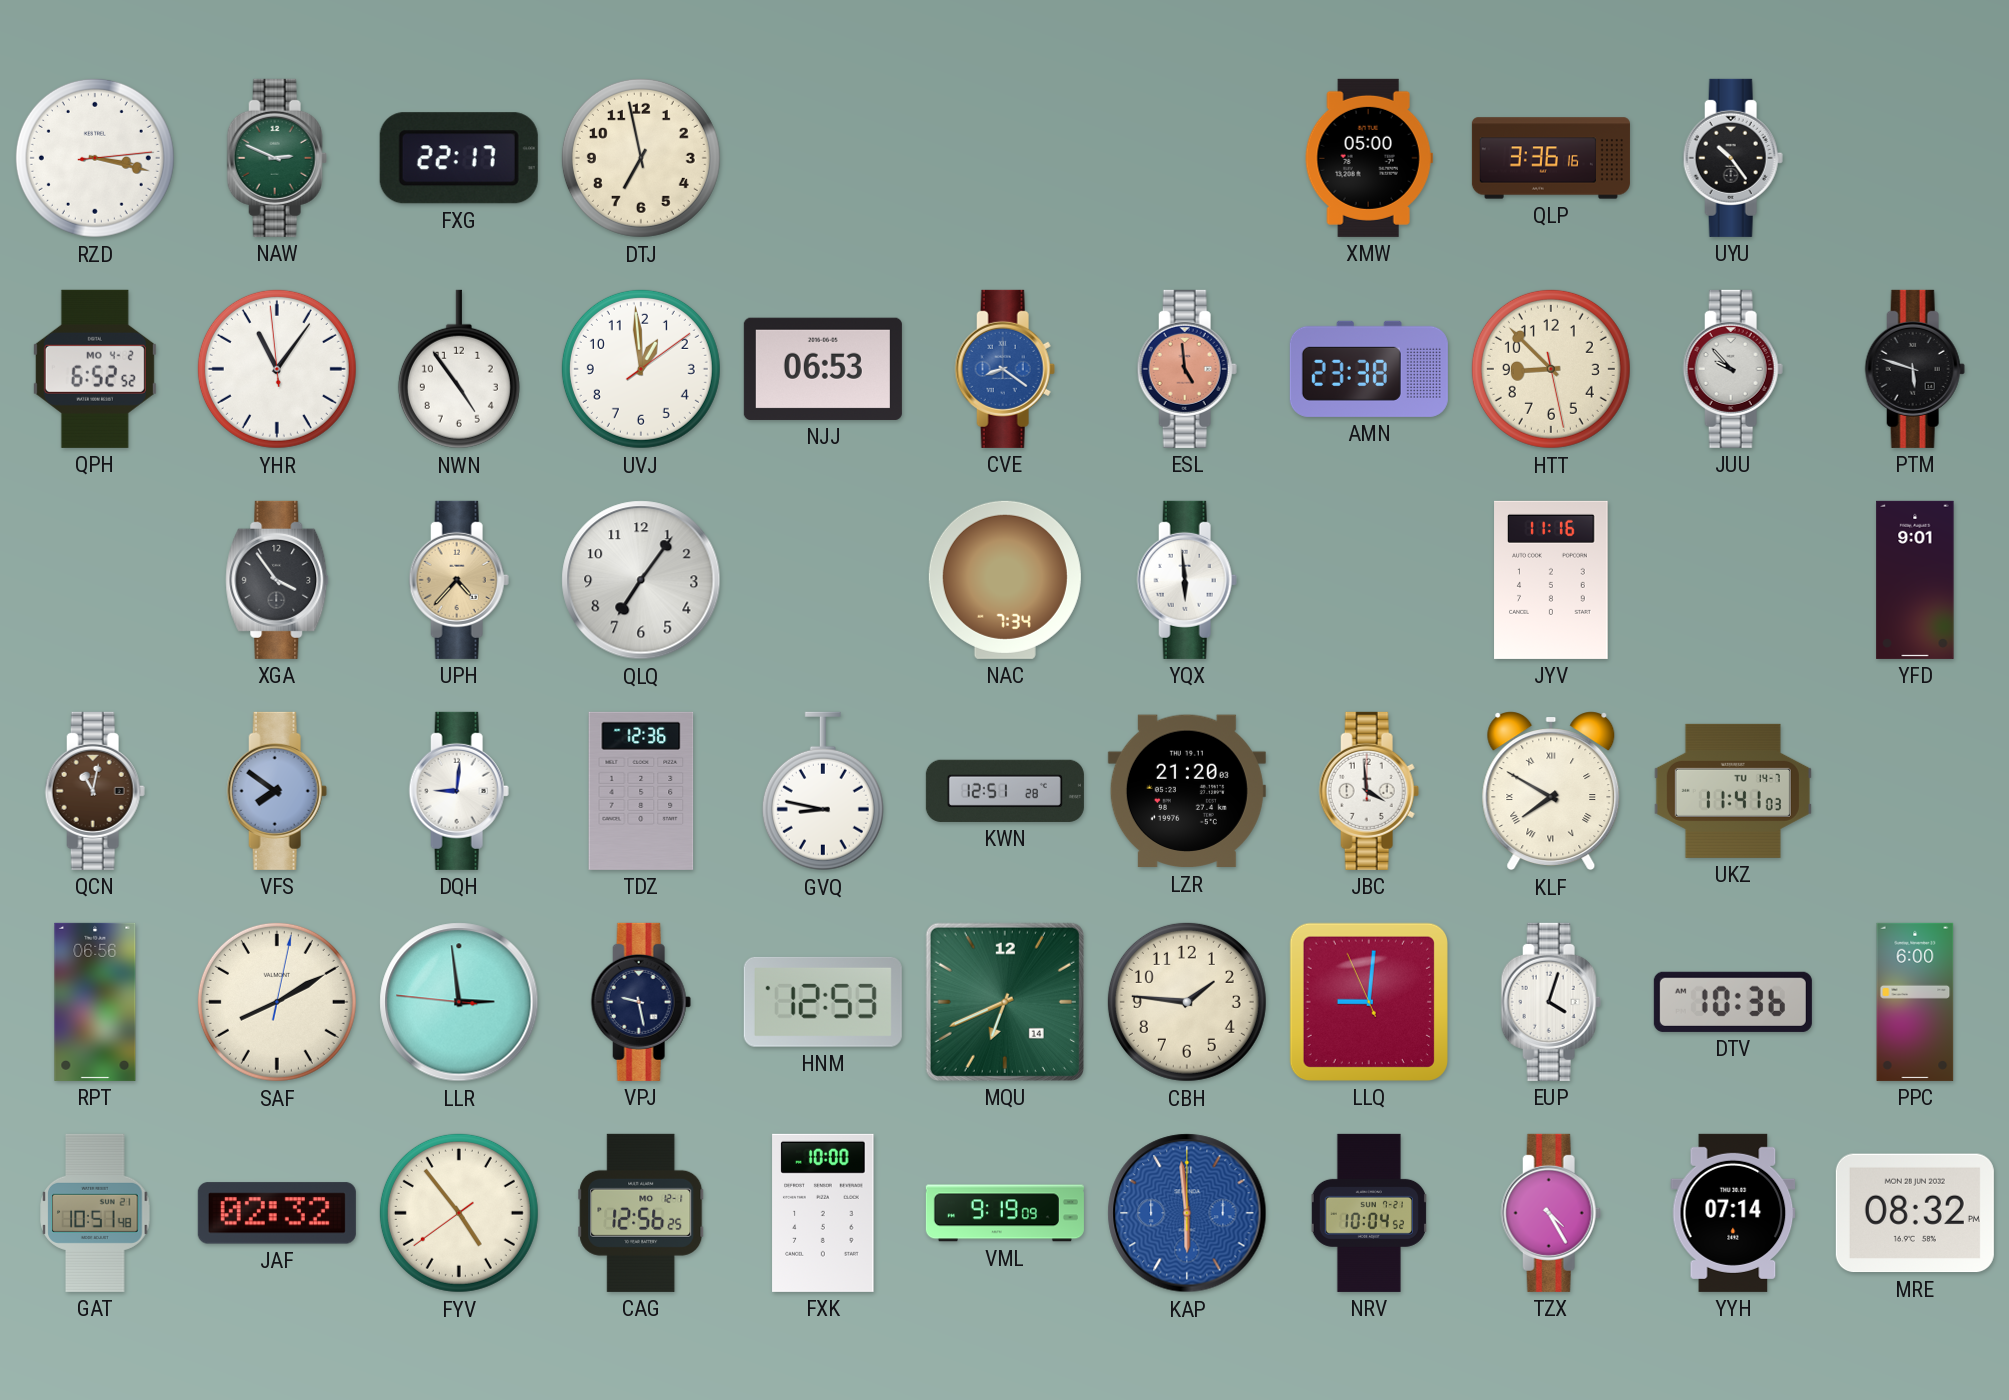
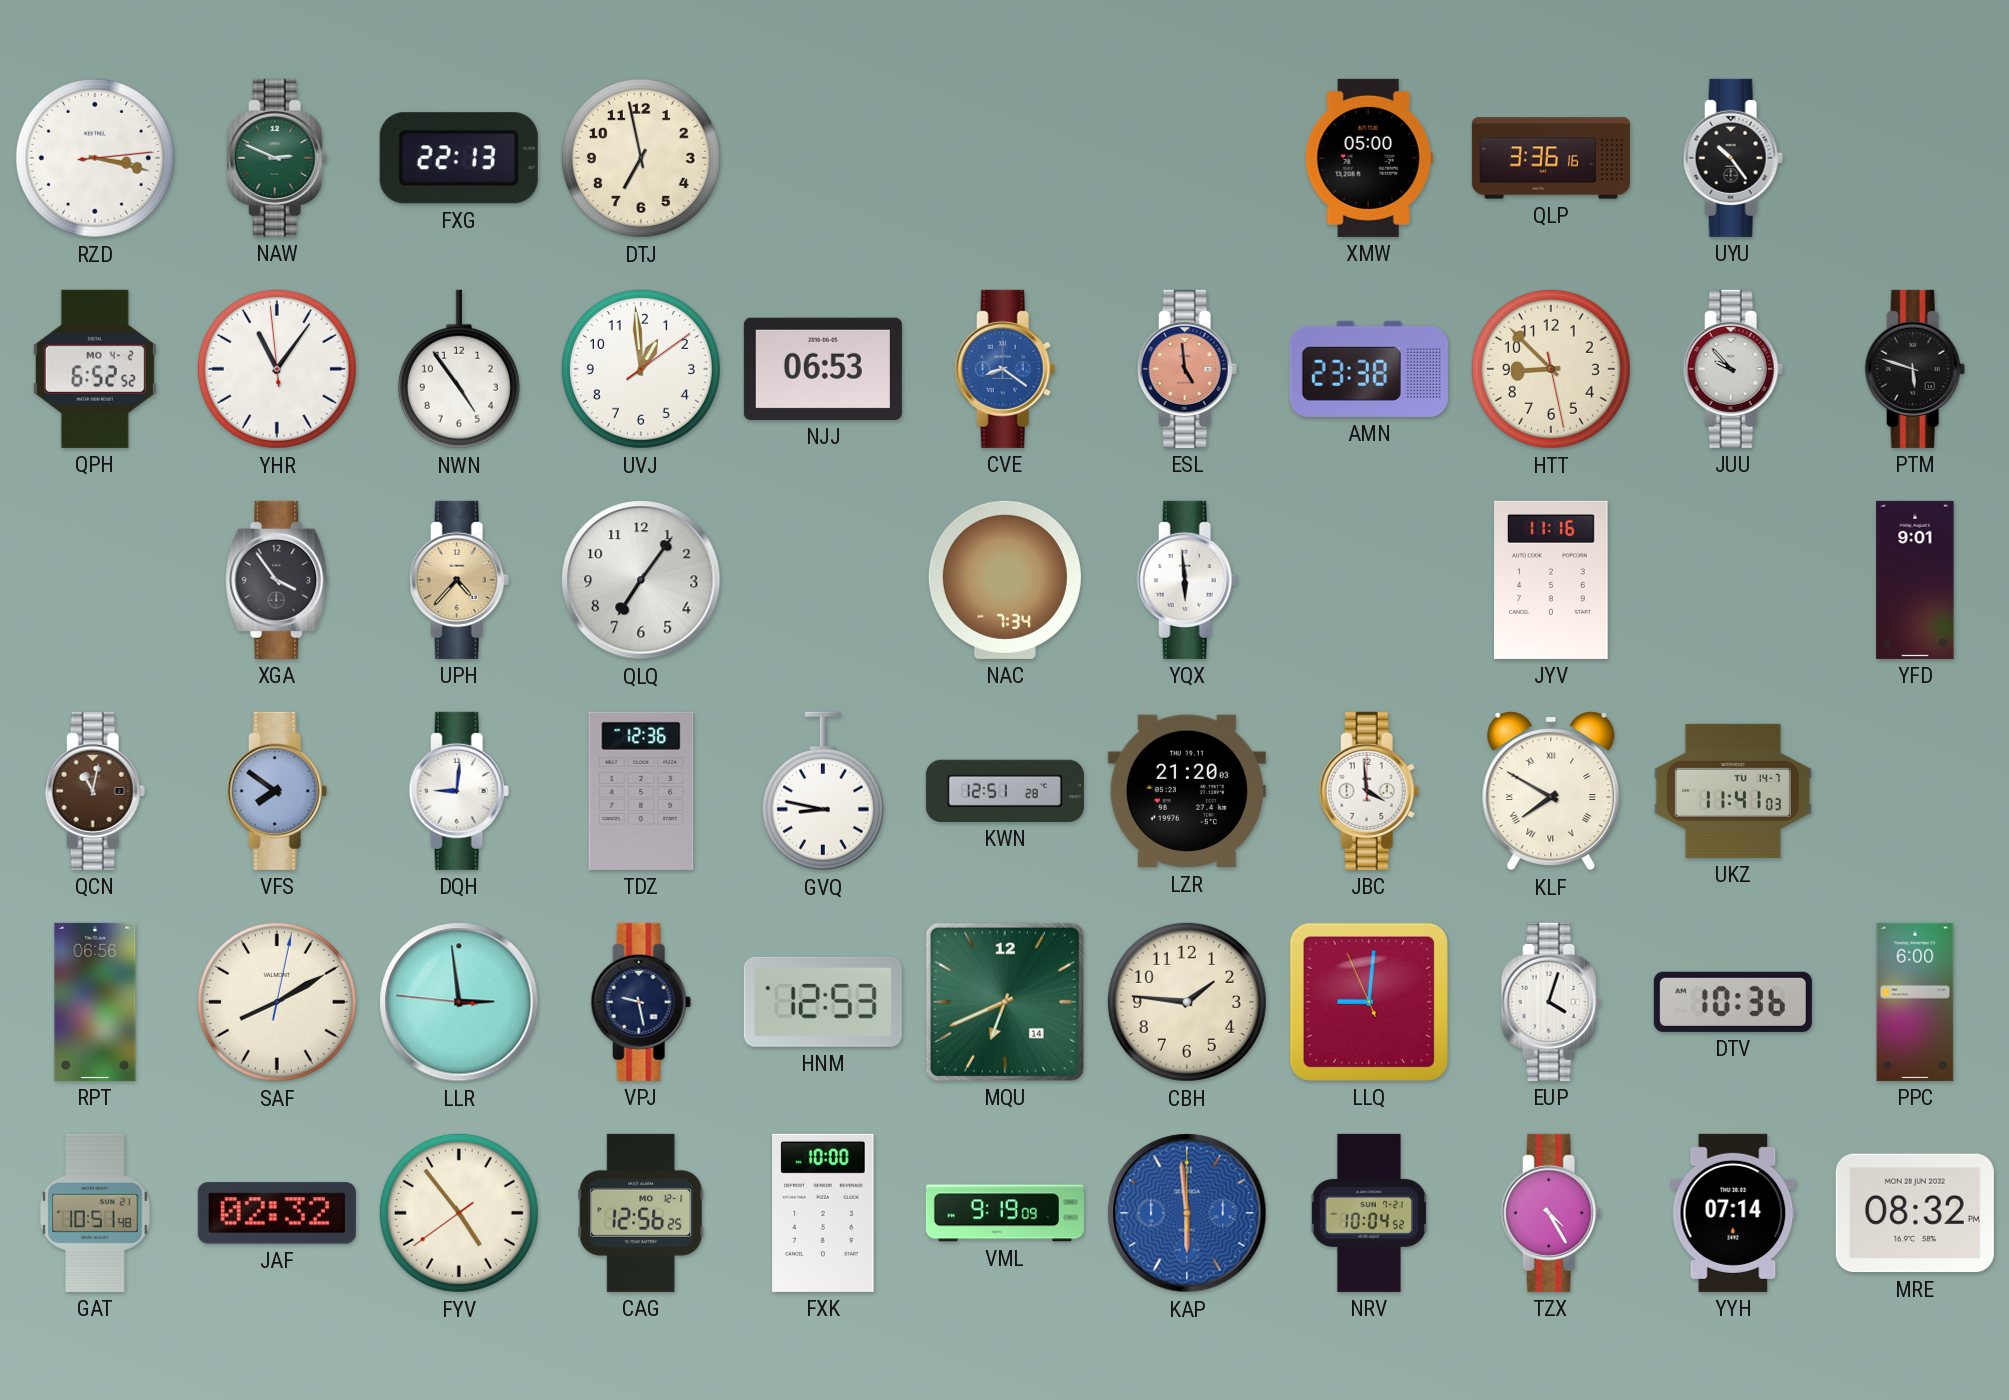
FXG: 22:17 -> 22:13
